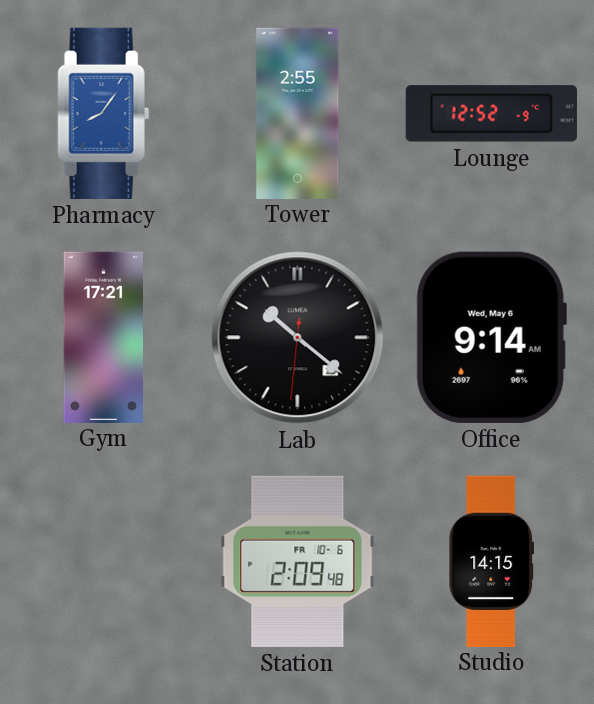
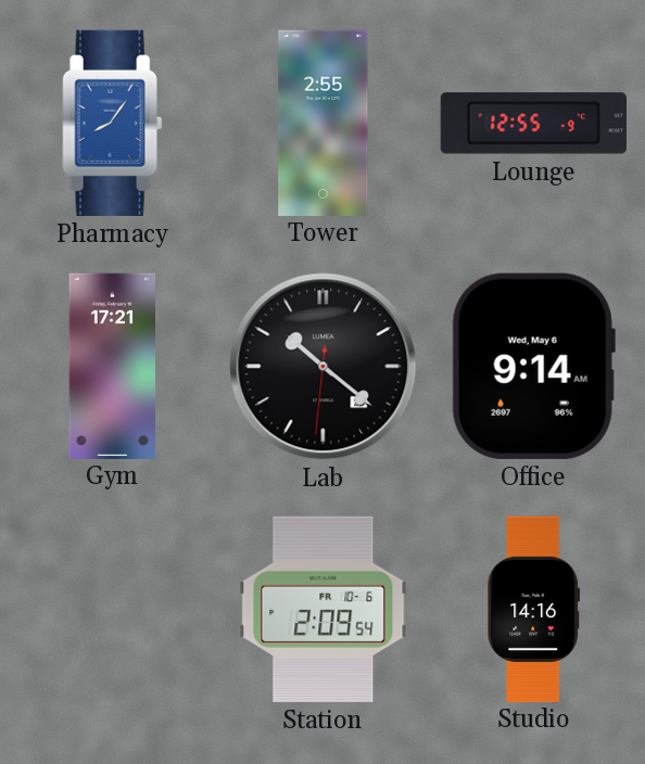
Lounge: 12:52 -> 12:55
Station: 2:09:48 -> 2:09:54
Studio: 14:15 -> 14:16
